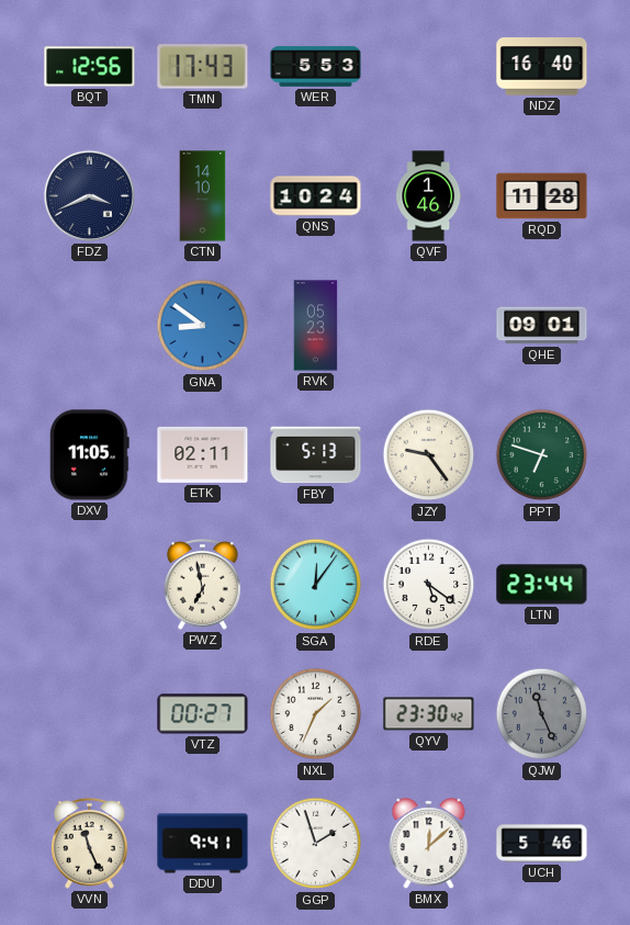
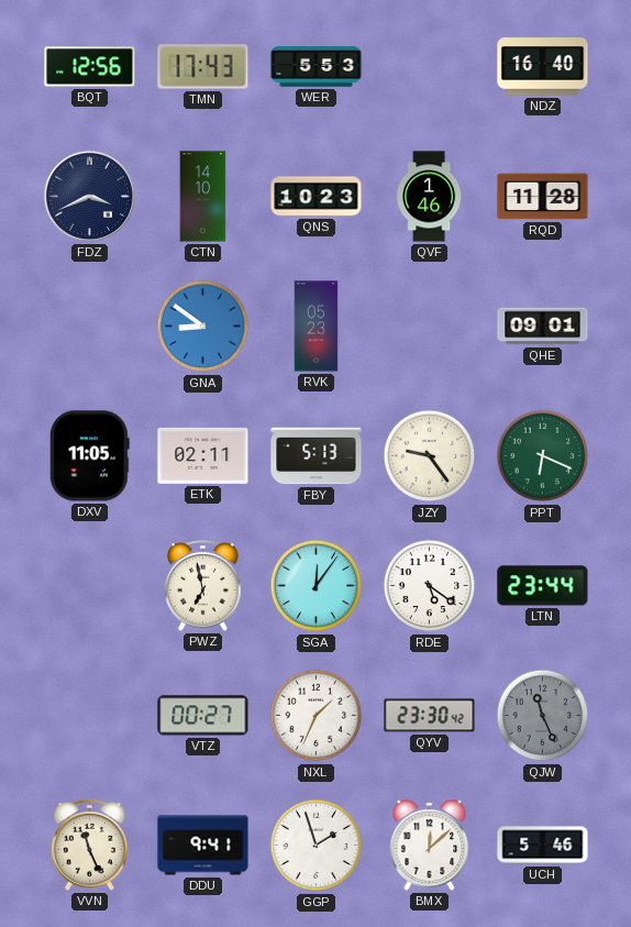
QNS: 10:24 -> 10:23
PPT: 6:48 -> 6:19
